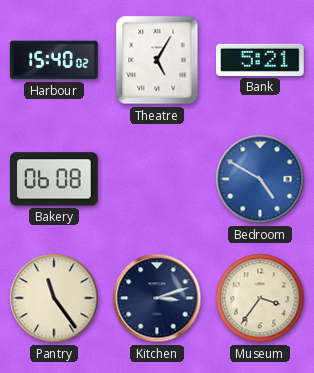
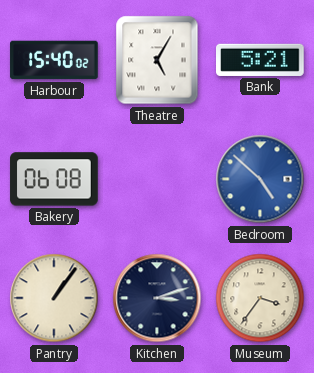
Bedroom: 4:50 -> 4:52
Pantry: 11:24 -> 1:06
